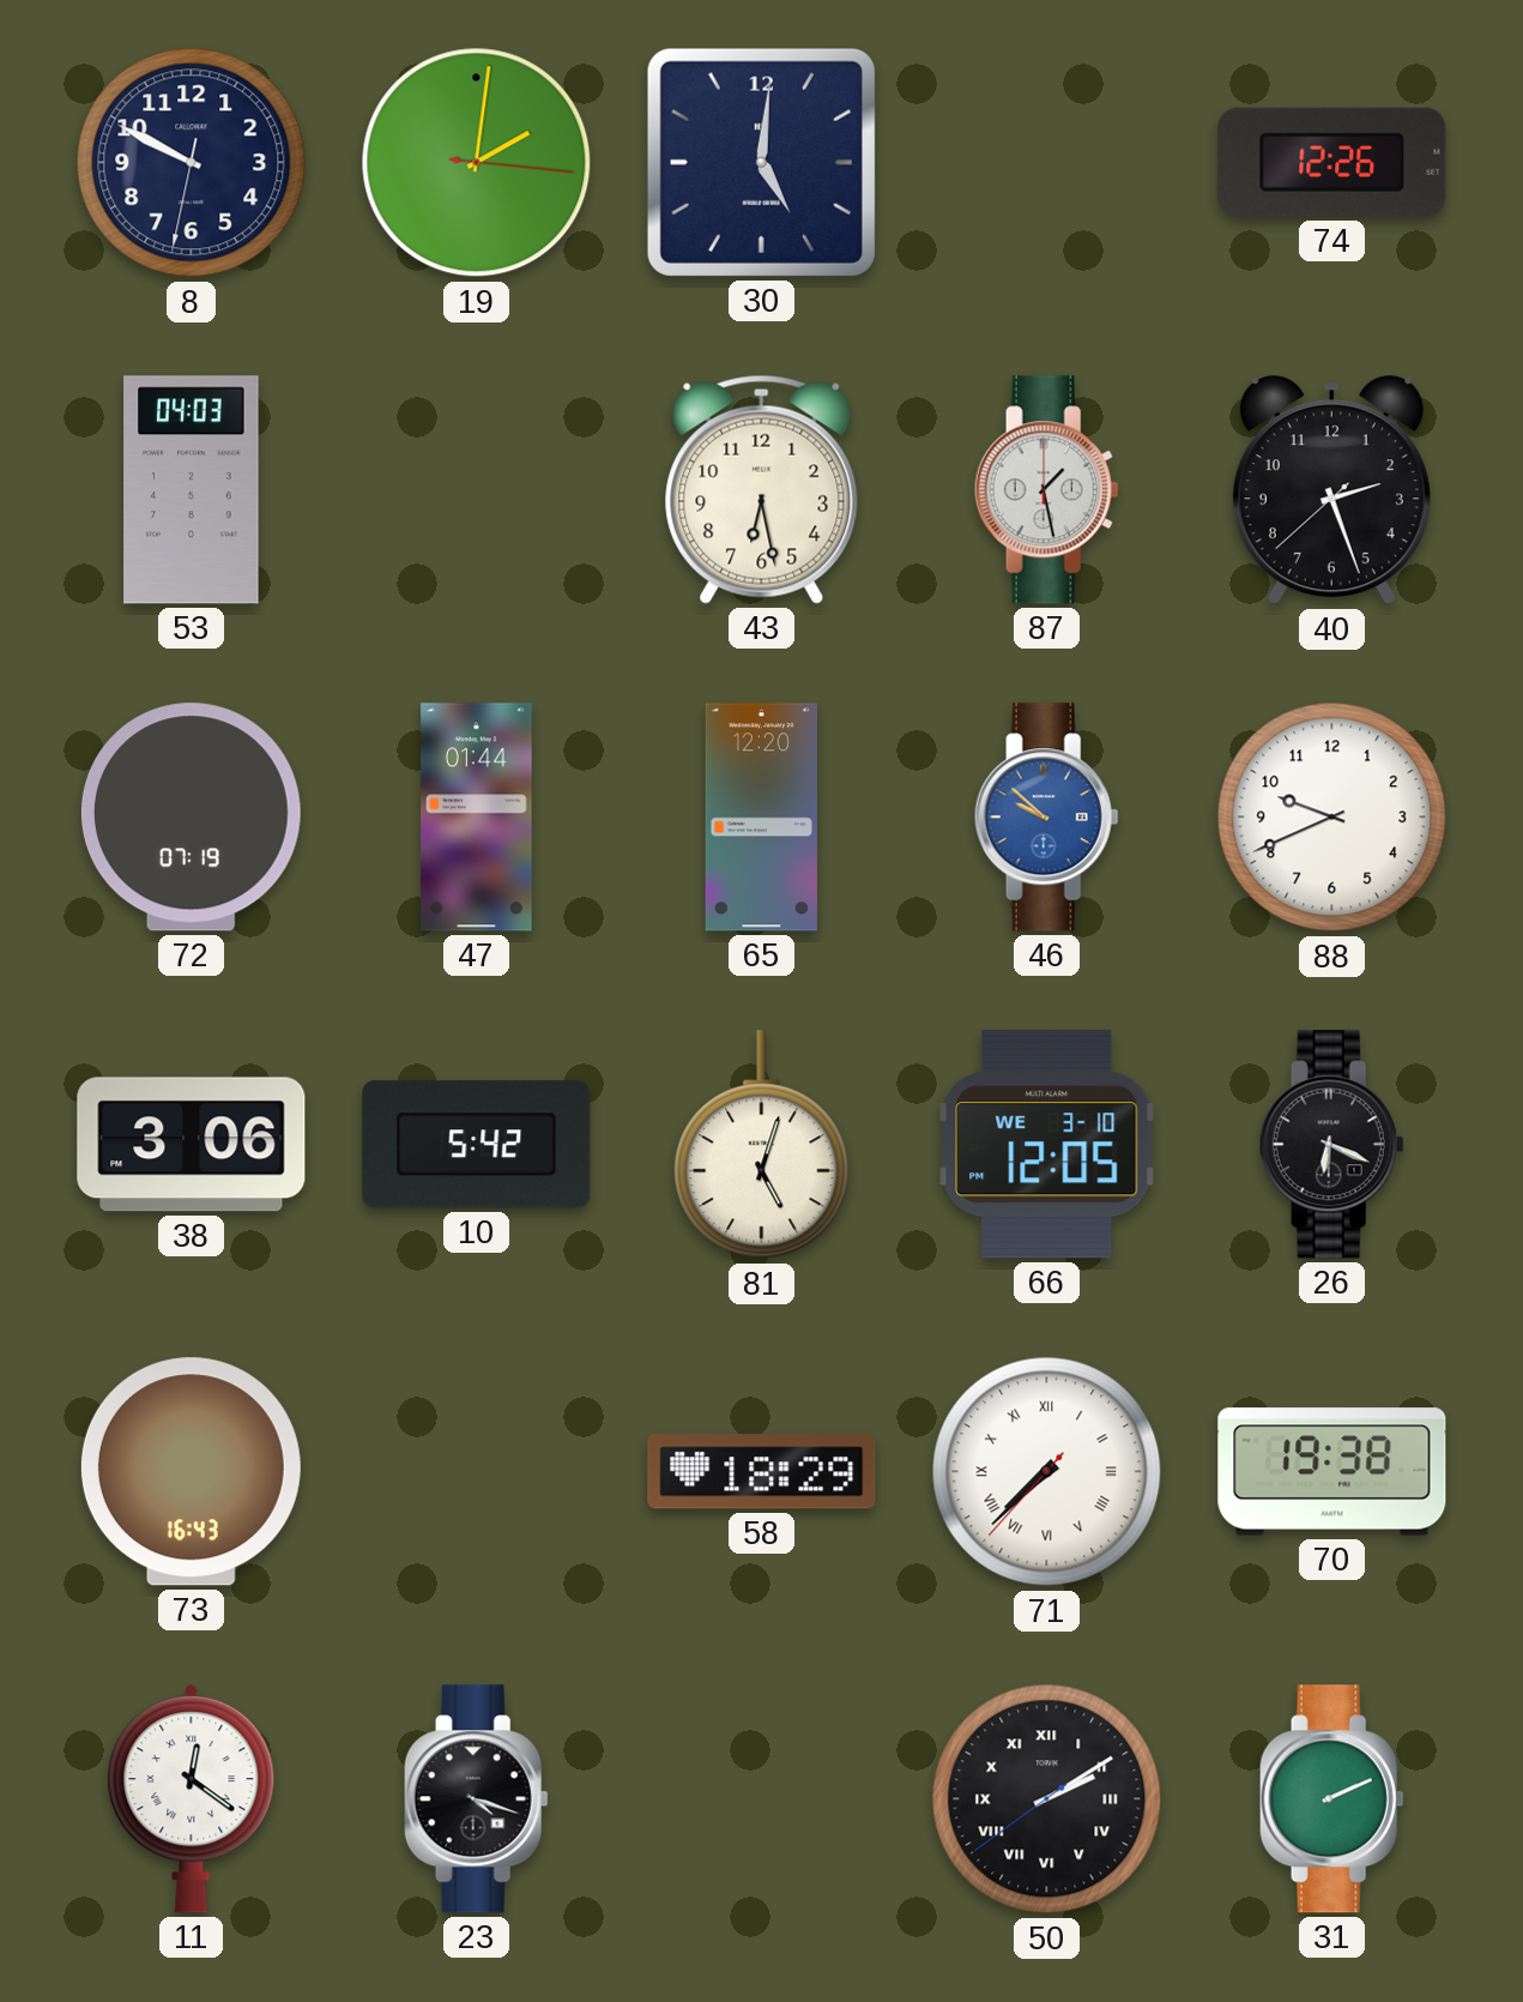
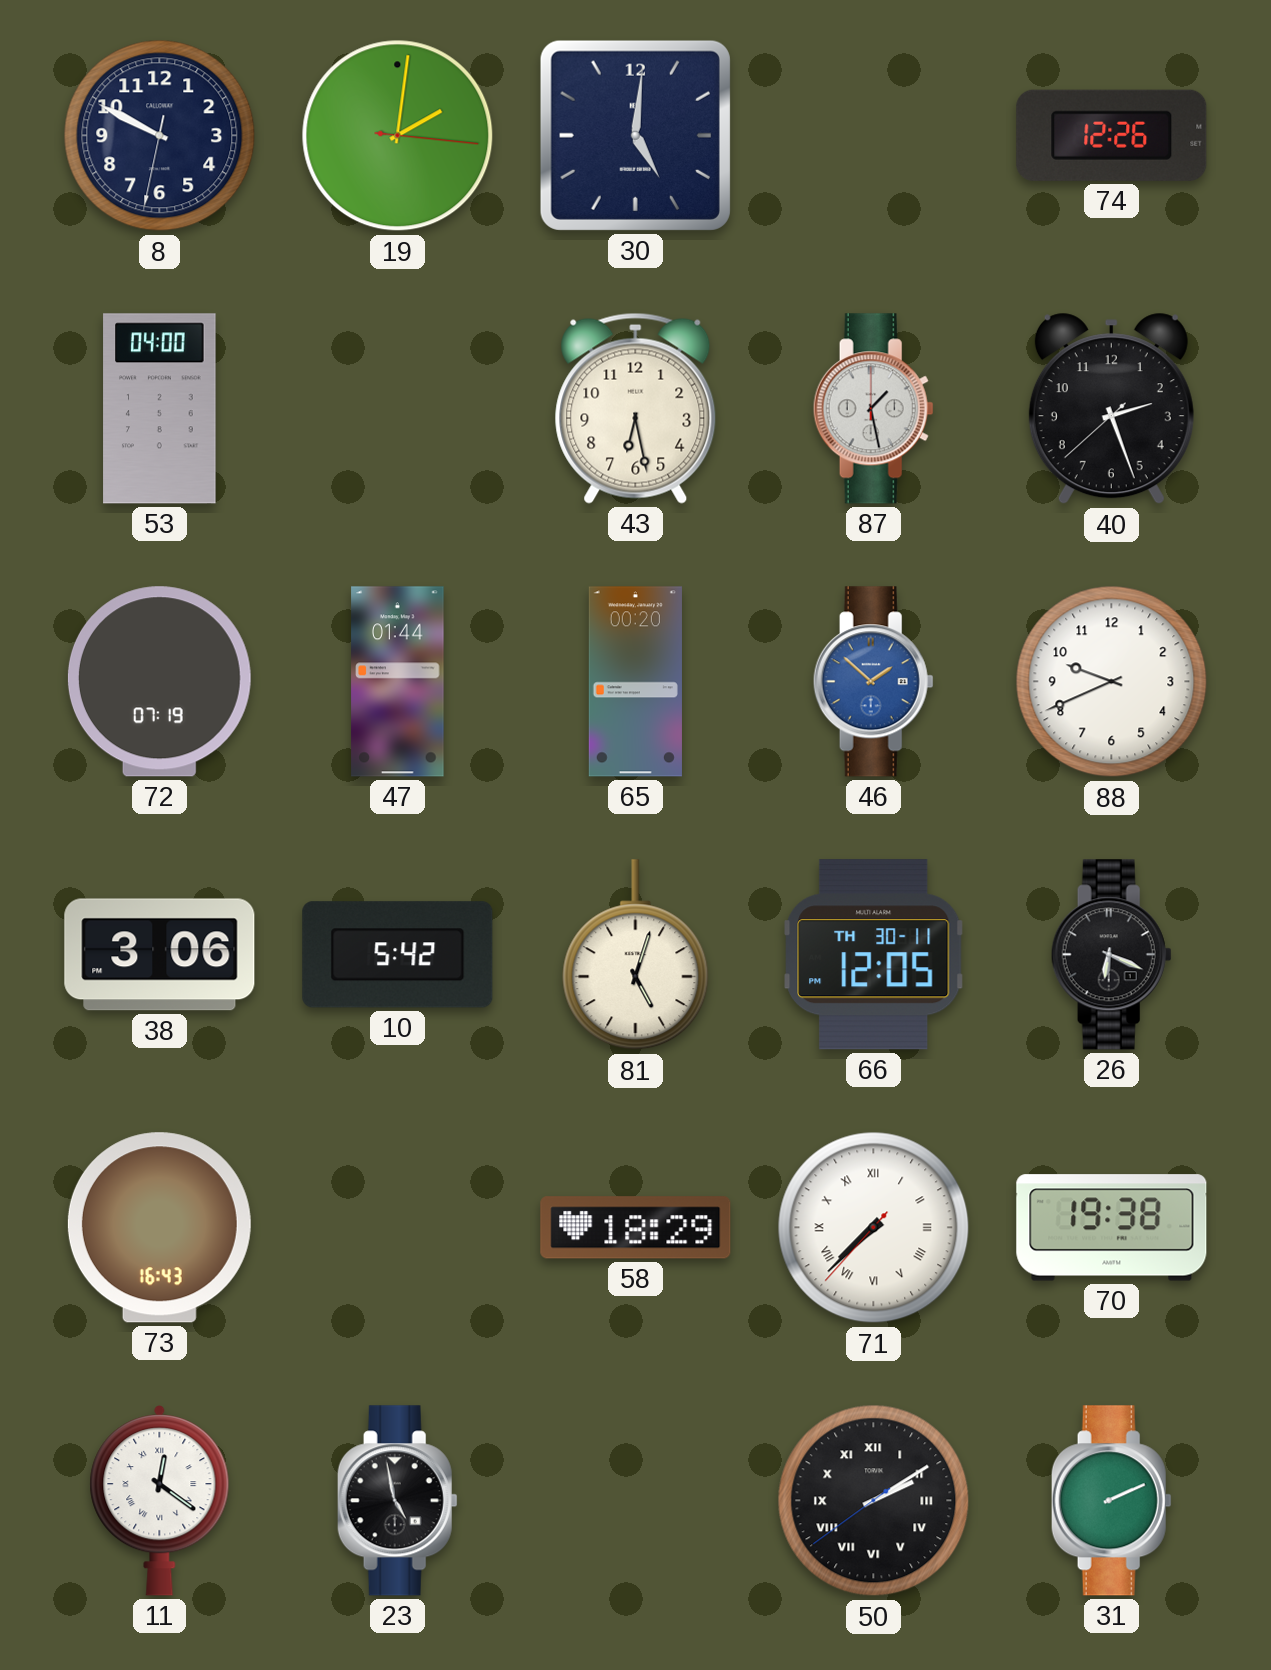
53: 04:03 -> 04:00
65: 12:20 -> 00:20
46: 9:52 -> 1:52
66 date: WE 3-10 -> TH 30-11
23: 4:18 -> 4:58
